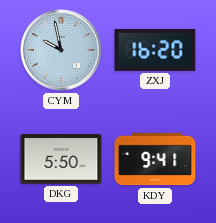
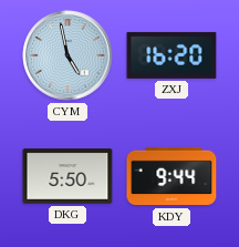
CYM: 9:58 -> 4:58
KDY: 9:41 -> 9:44
